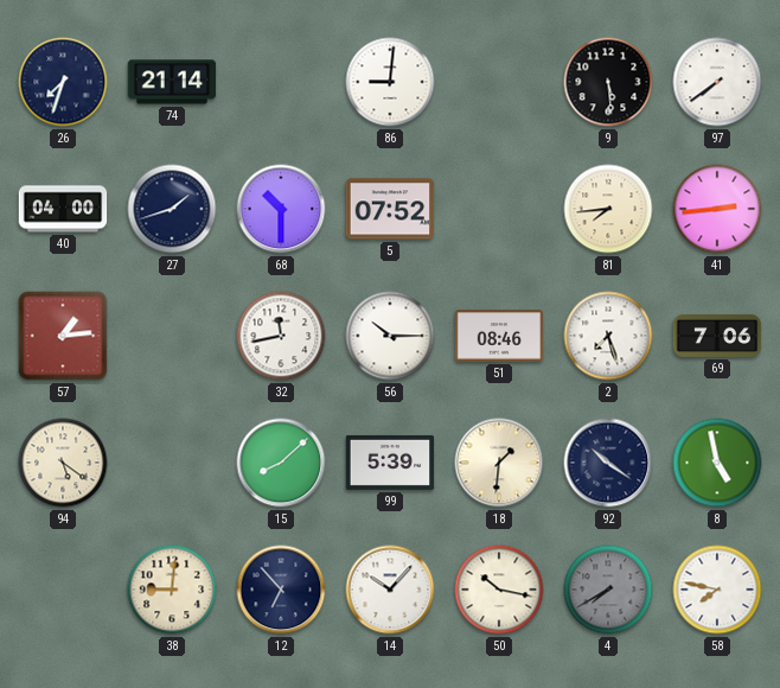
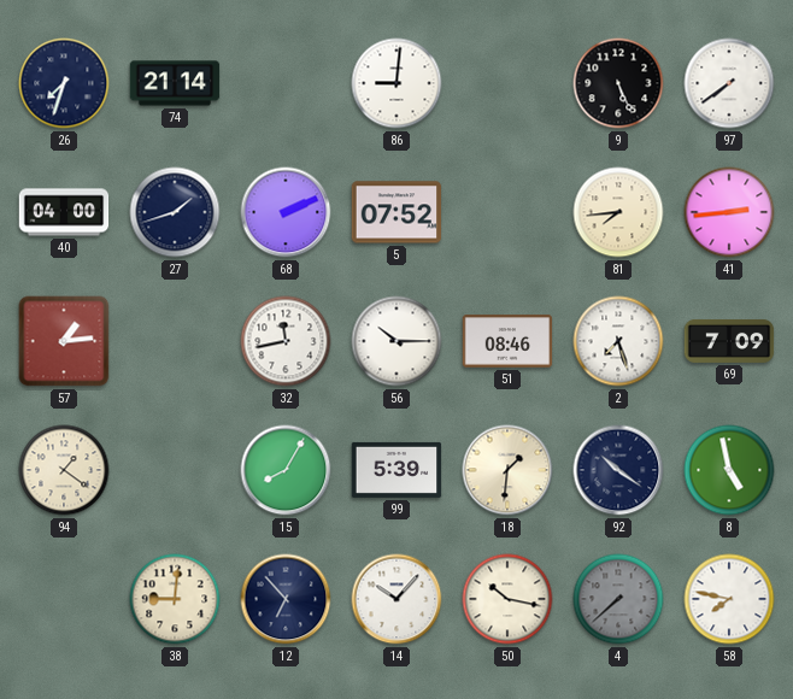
9: 5:29 -> 5:26
68: 10:30 -> 2:11
69: 7:06 -> 7:09
94: 5:21 -> 1:21
15: 8:08 -> 8:05
4: 7:40 -> 7:38
